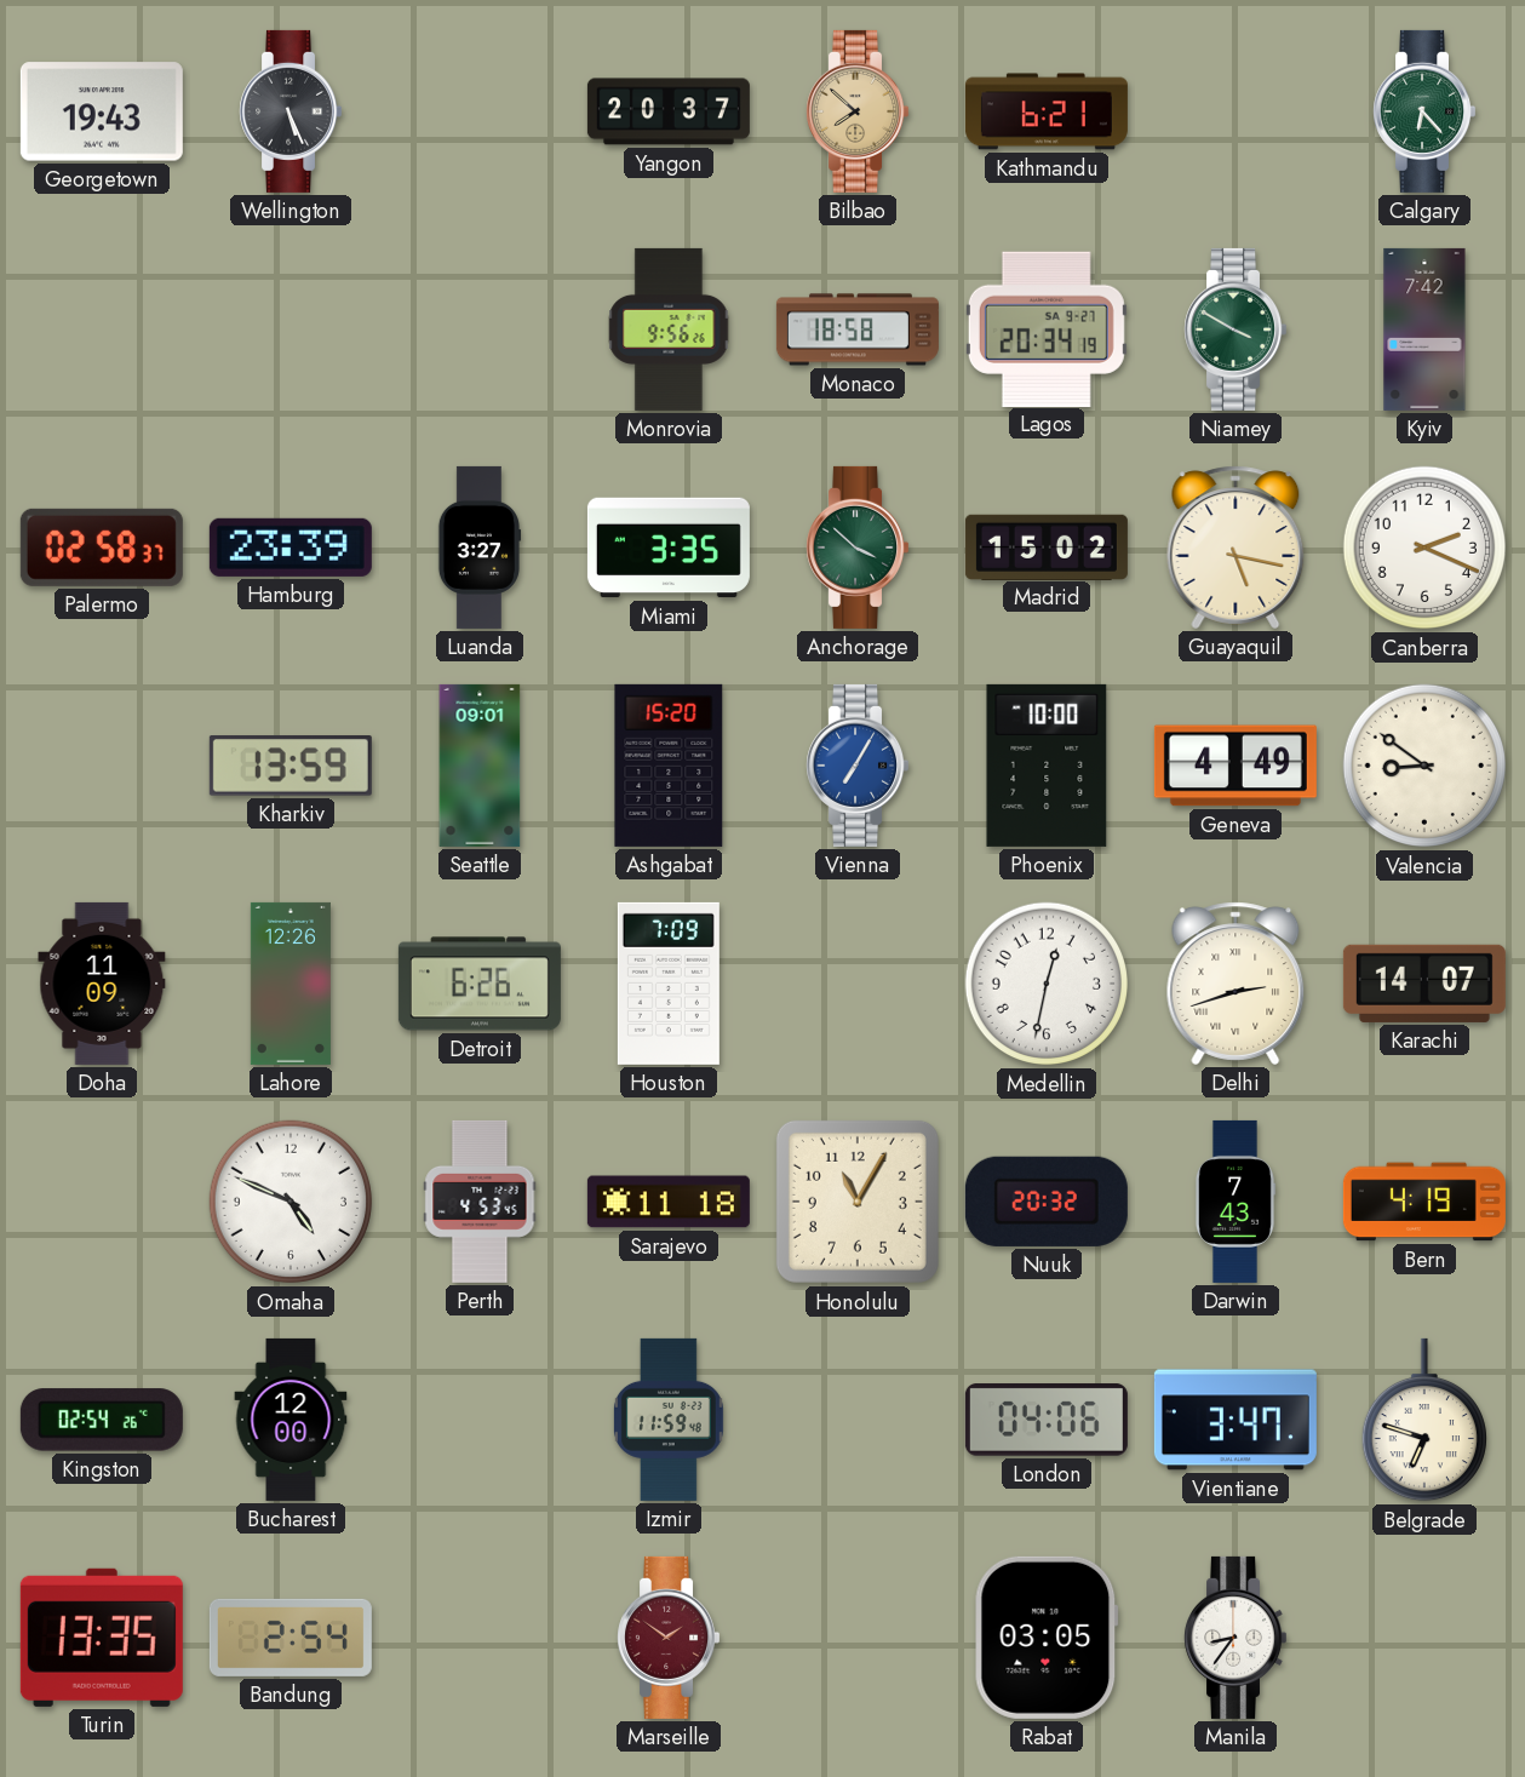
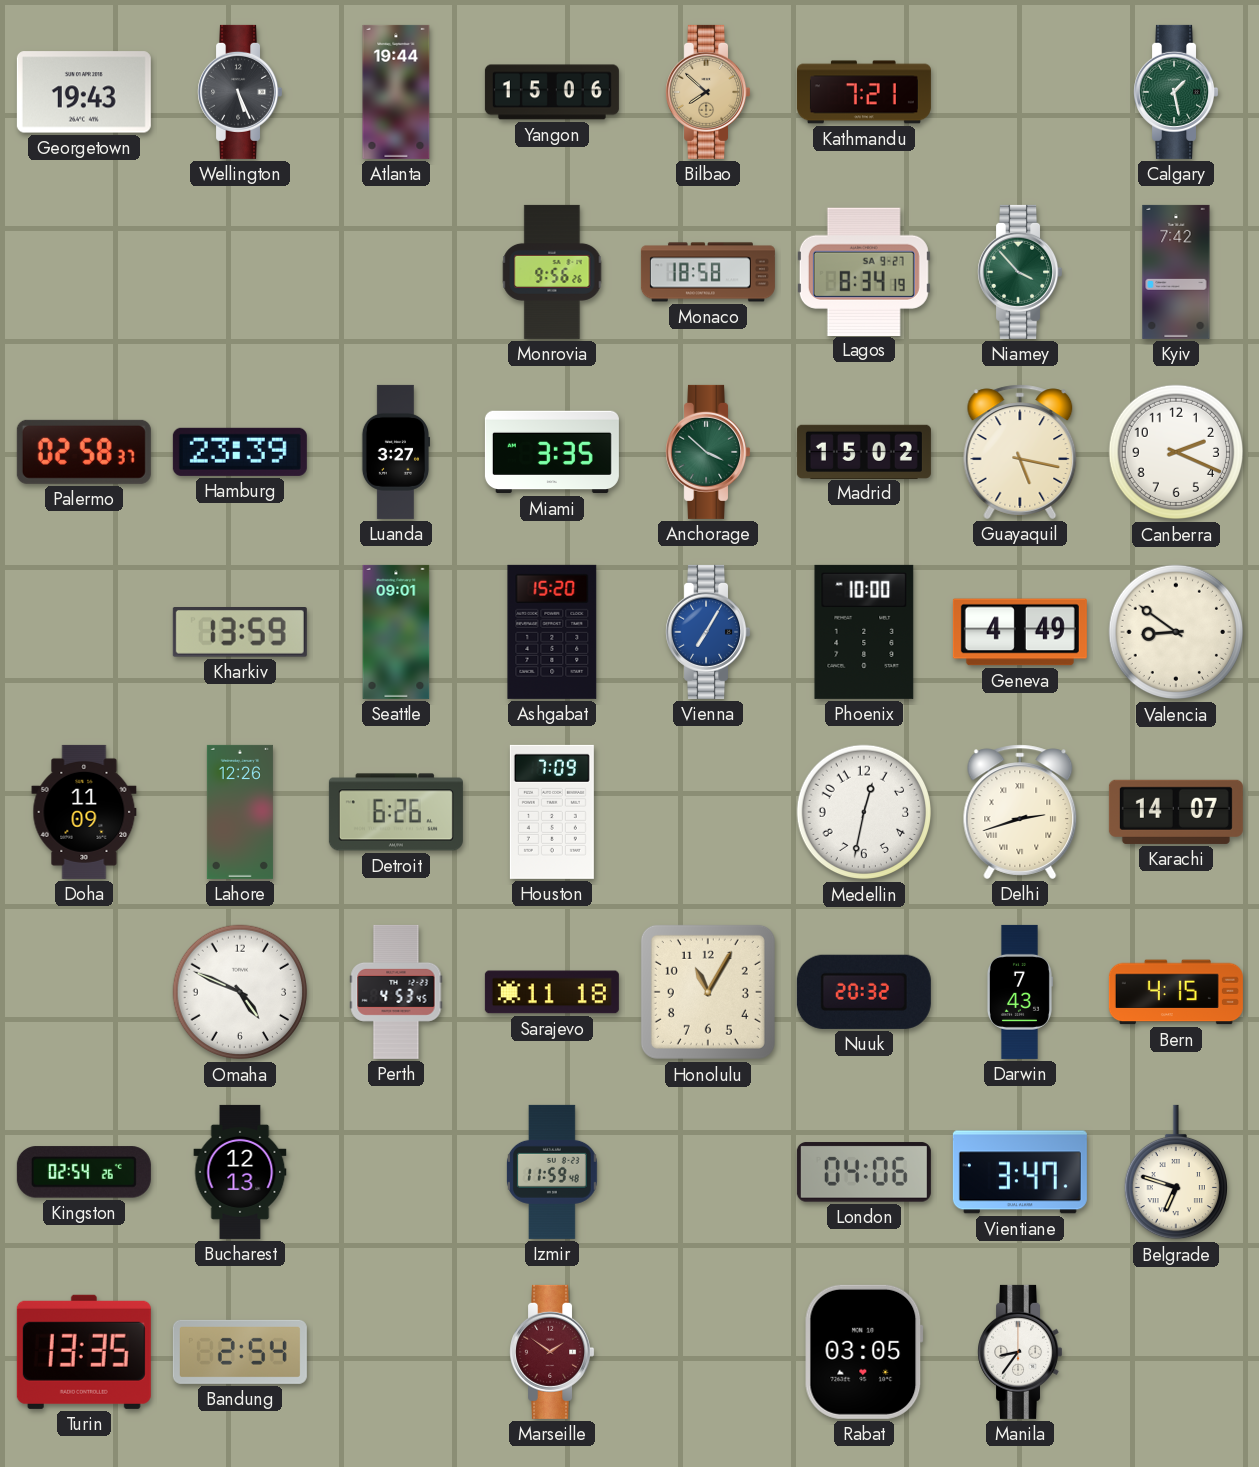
Atlanta: none -> 19:44
Yangon: 20:37 -> 15:06
Kathmandu: 6:21 -> 7:21
Calgary: 6:23 -> 1:28
Lagos: 20:34 -> 8:34
Niamey: 3:50 -> 3:53
Bern: 4:19 -> 4:15
Bucharest: 12:00 -> 12:13
